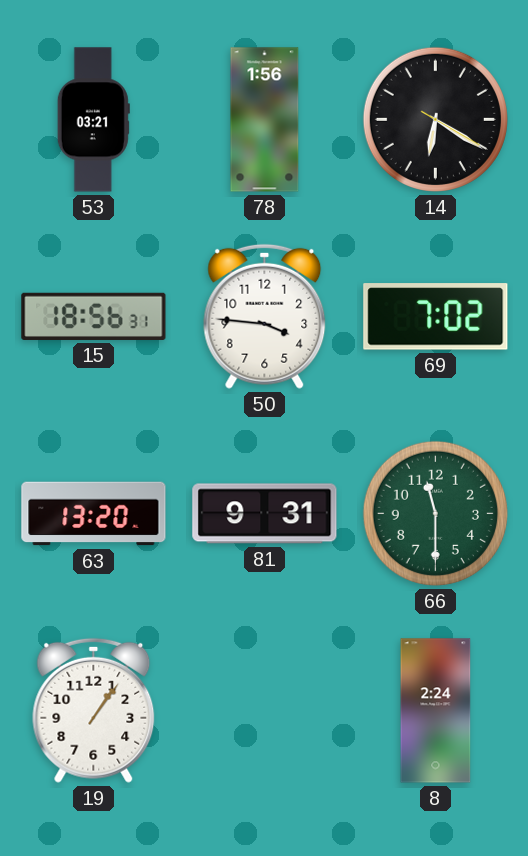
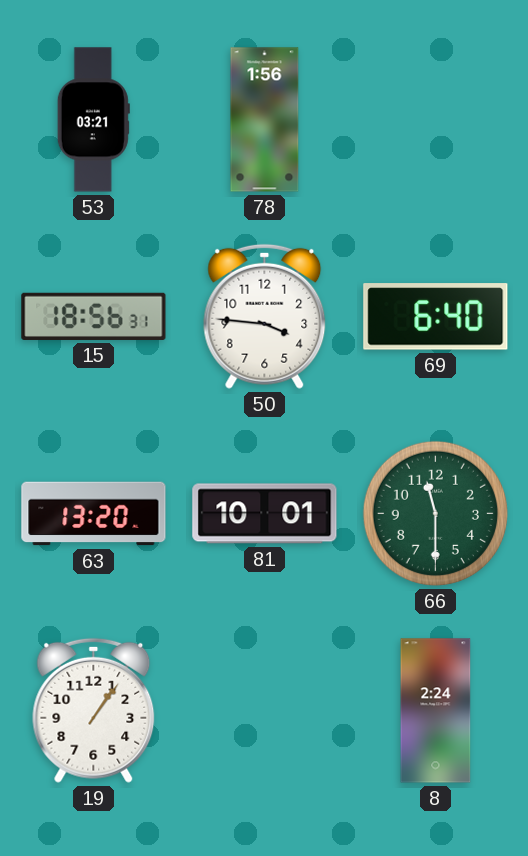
14: 6:20 -> none
69: 7:02 -> 6:40
81: 9:31 -> 10:01
